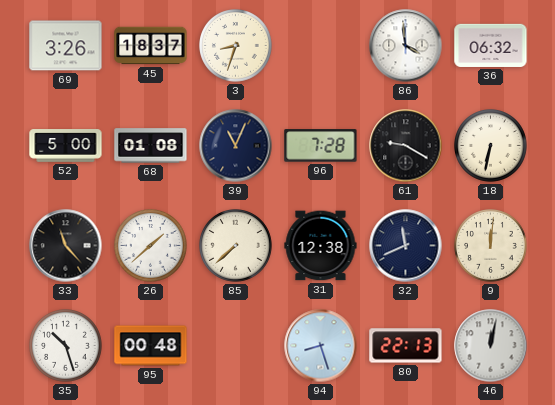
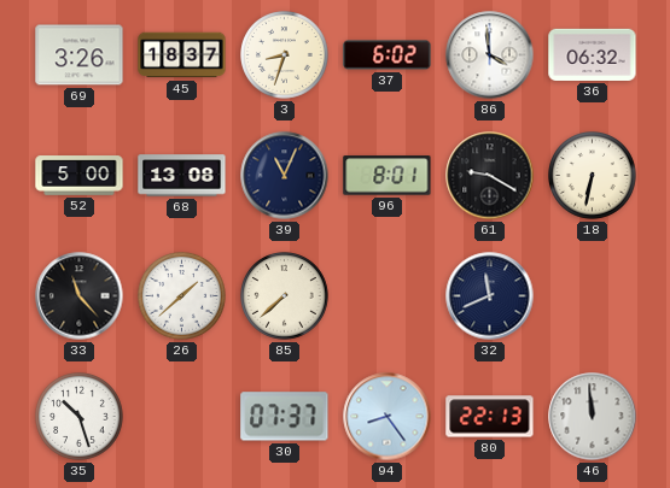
37: none -> 6:02
68: 01:08 -> 13:08
96: 7:28 -> 8:01
31: 12:38 -> none
9: 12:01 -> none
95: 00:48 -> none
30: none -> 07:37
94: 8:27 -> 8:24
46: 12:02 -> 11:59
